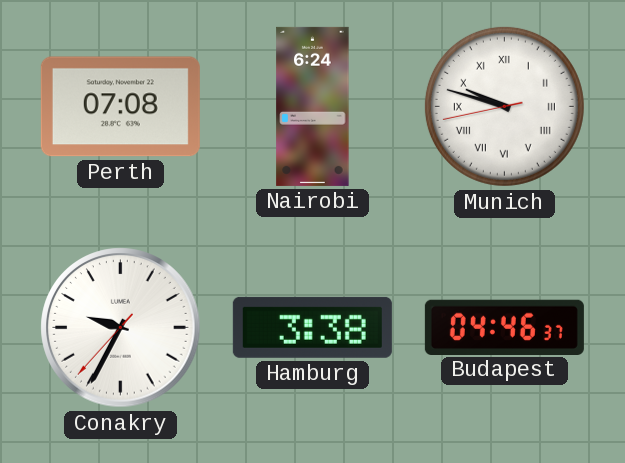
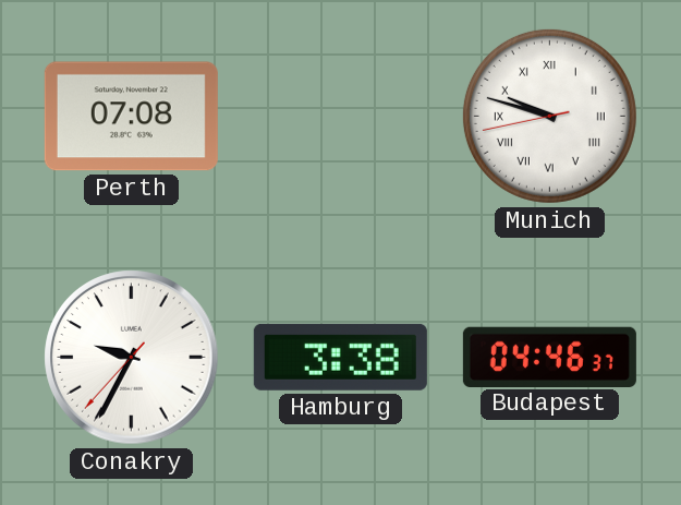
Nairobi: 6:24 -> none
